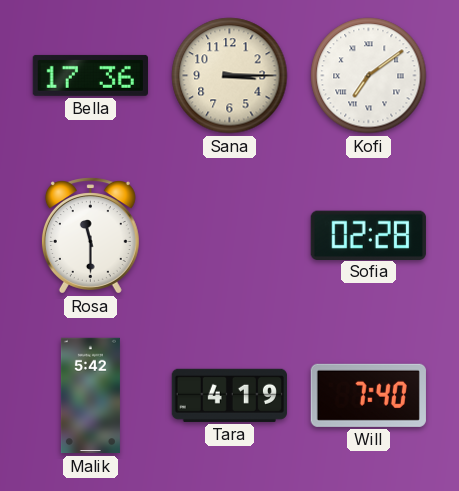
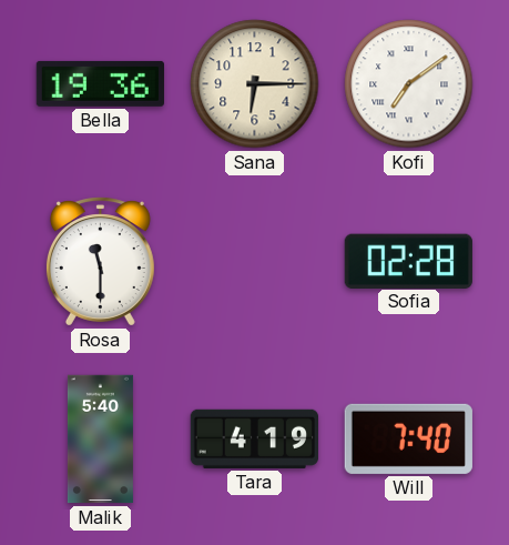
Bella: 17:36 -> 19:36
Sana: 3:15 -> 6:15
Malik: 5:42 -> 5:40
